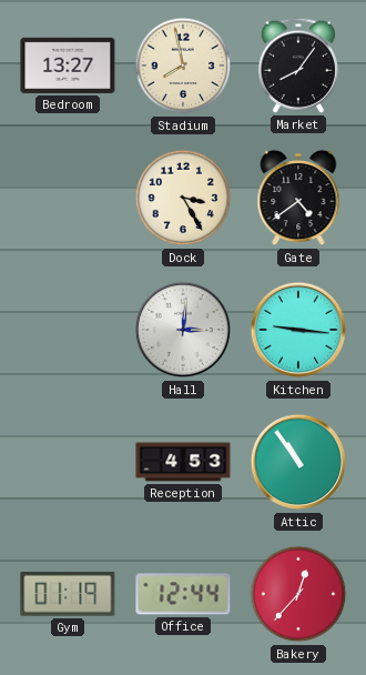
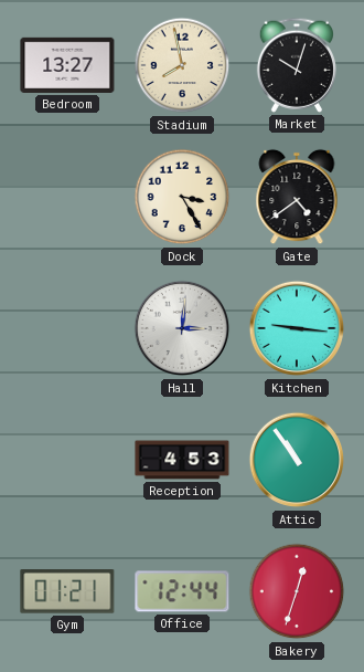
Market: 8:06 -> 10:03
Gym: 01:19 -> 01:21
Bakery: 12:37 -> 12:33
